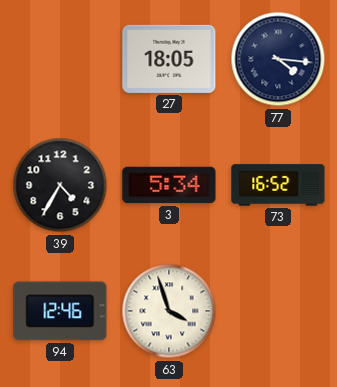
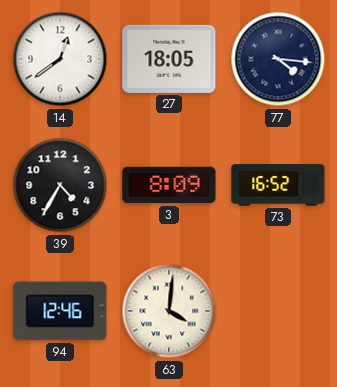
14: none -> 12:39
3: 5:34 -> 8:09
63: 3:57 -> 4:01
